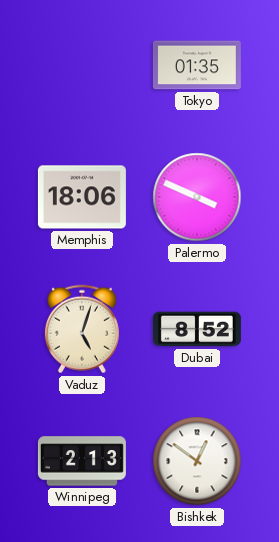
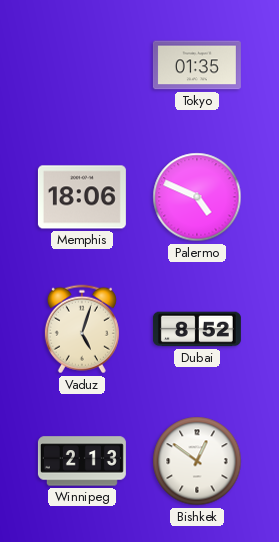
Palermo: 3:49 -> 4:49
